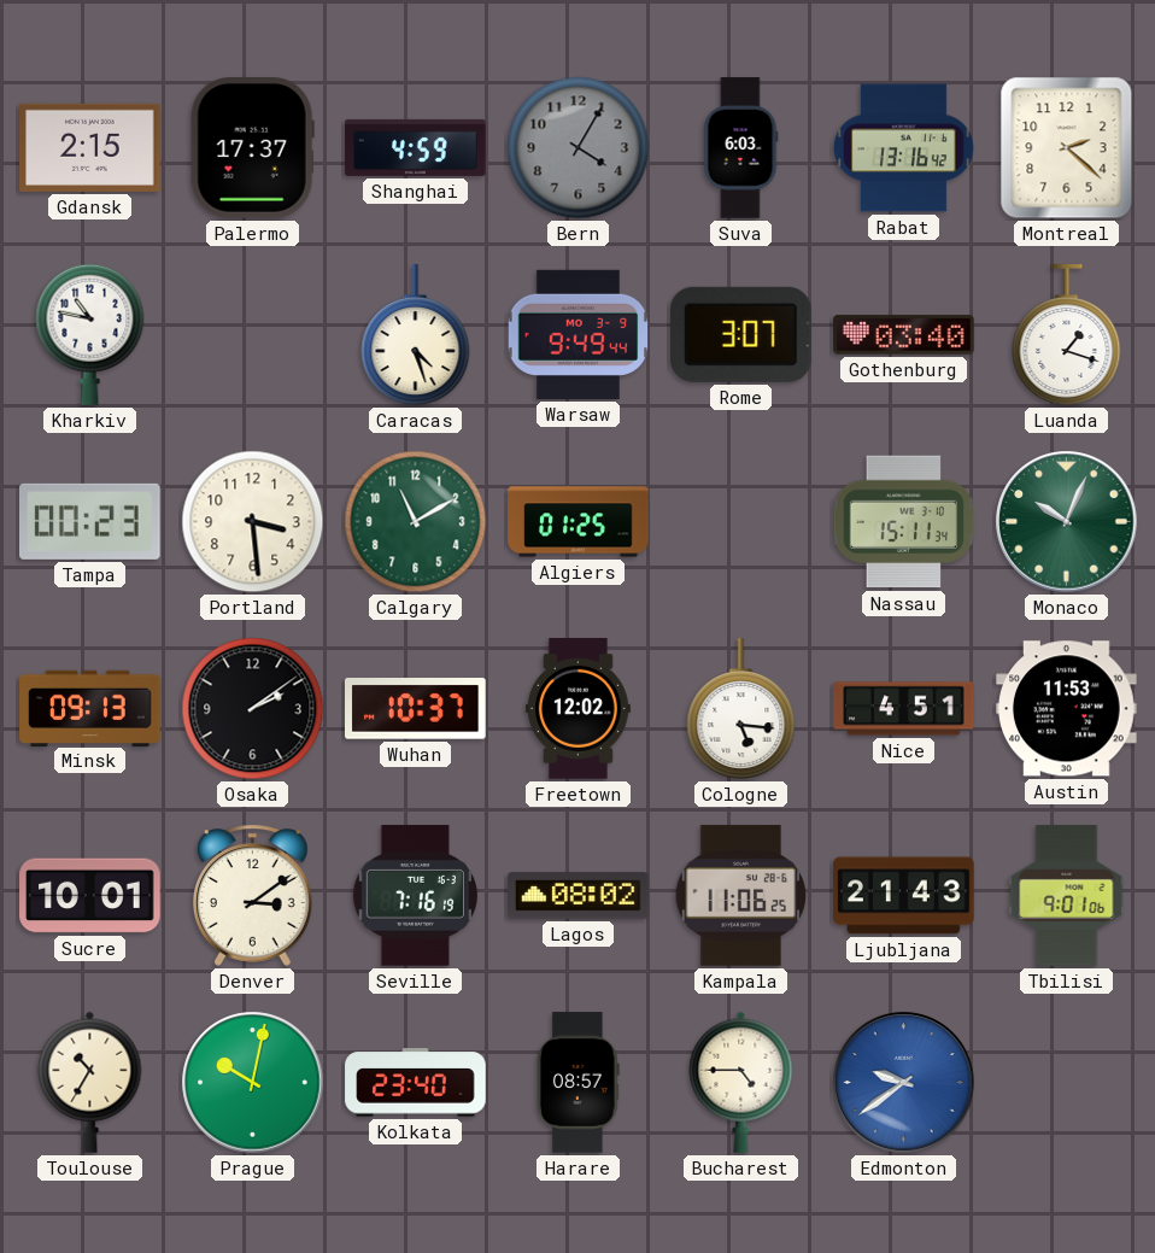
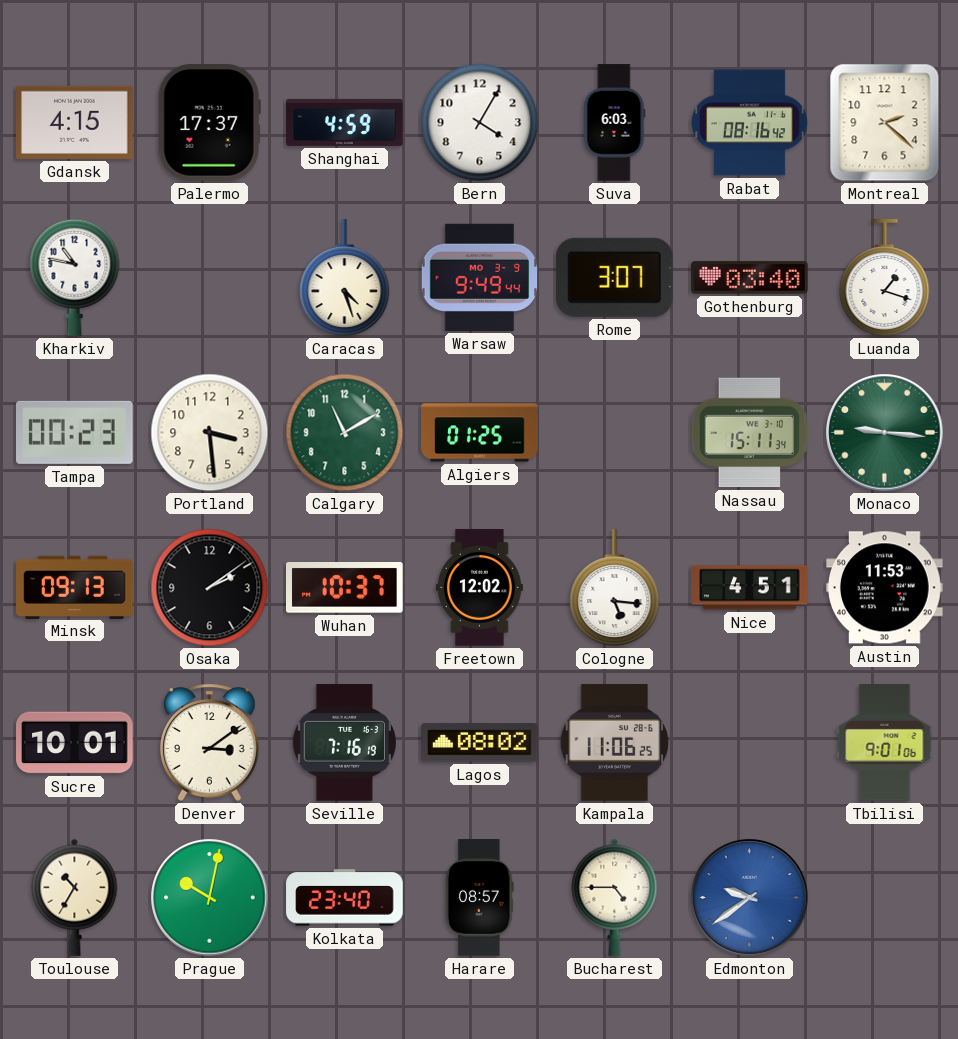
Gdansk: 2:15 -> 4:15
Bern dial: grey -> white
Rabat: 13:16 -> 08:16
Monaco: 10:04 -> 9:16
Ljubljana: 21:43 -> none
